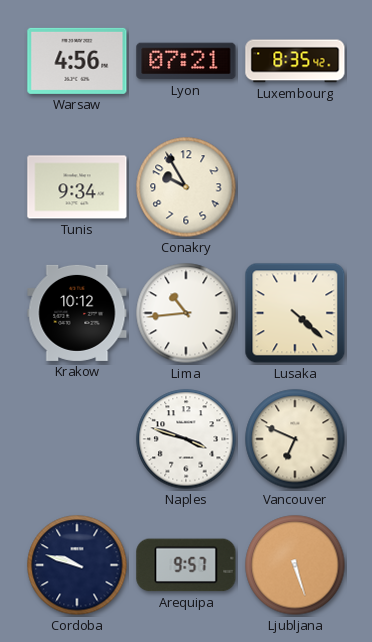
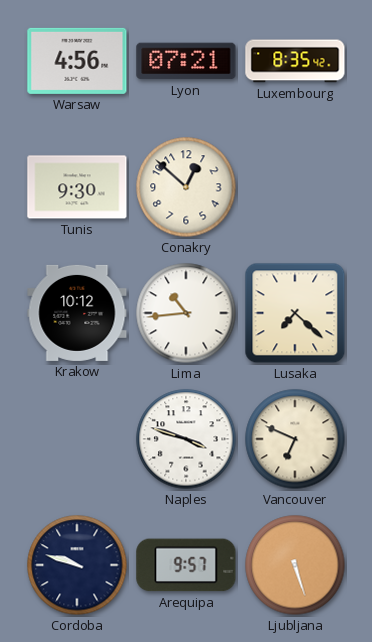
Tunis: 9:34 -> 9:30
Conakry: 9:55 -> 12:52
Lusaka: 4:22 -> 7:22
